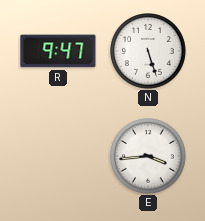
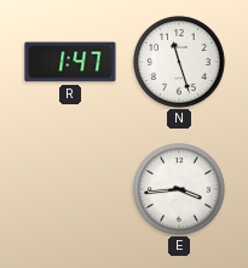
R: 9:47 -> 1:47
N: 5:27 -> 11:27
